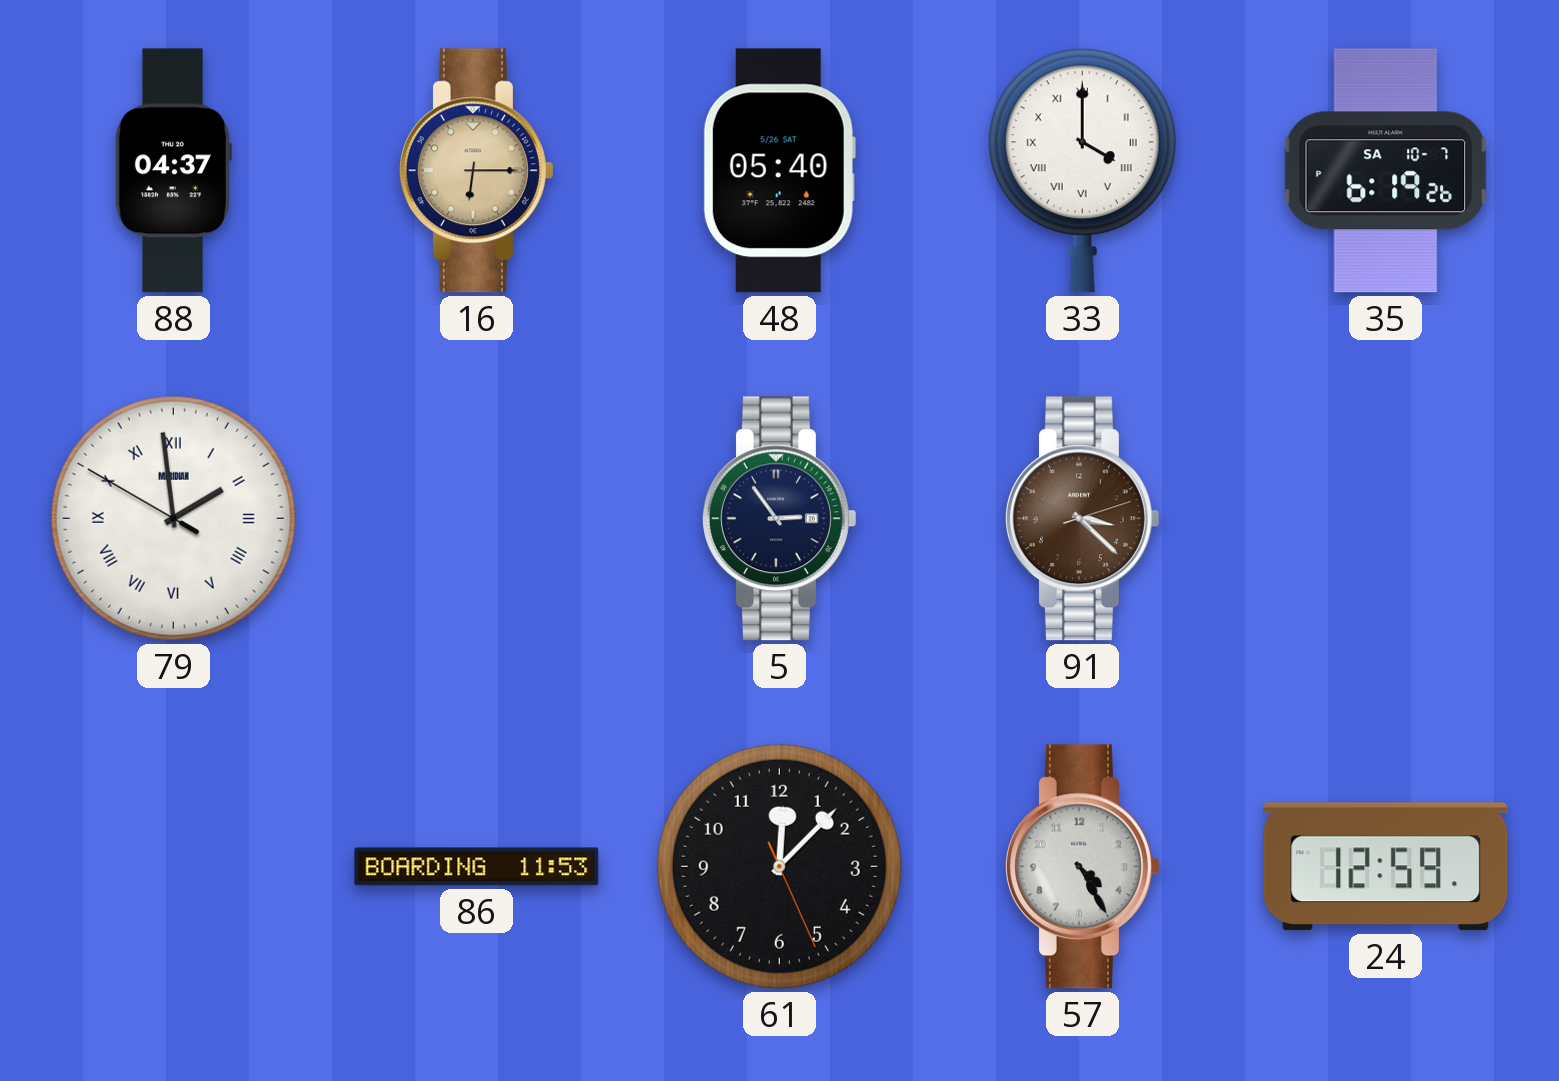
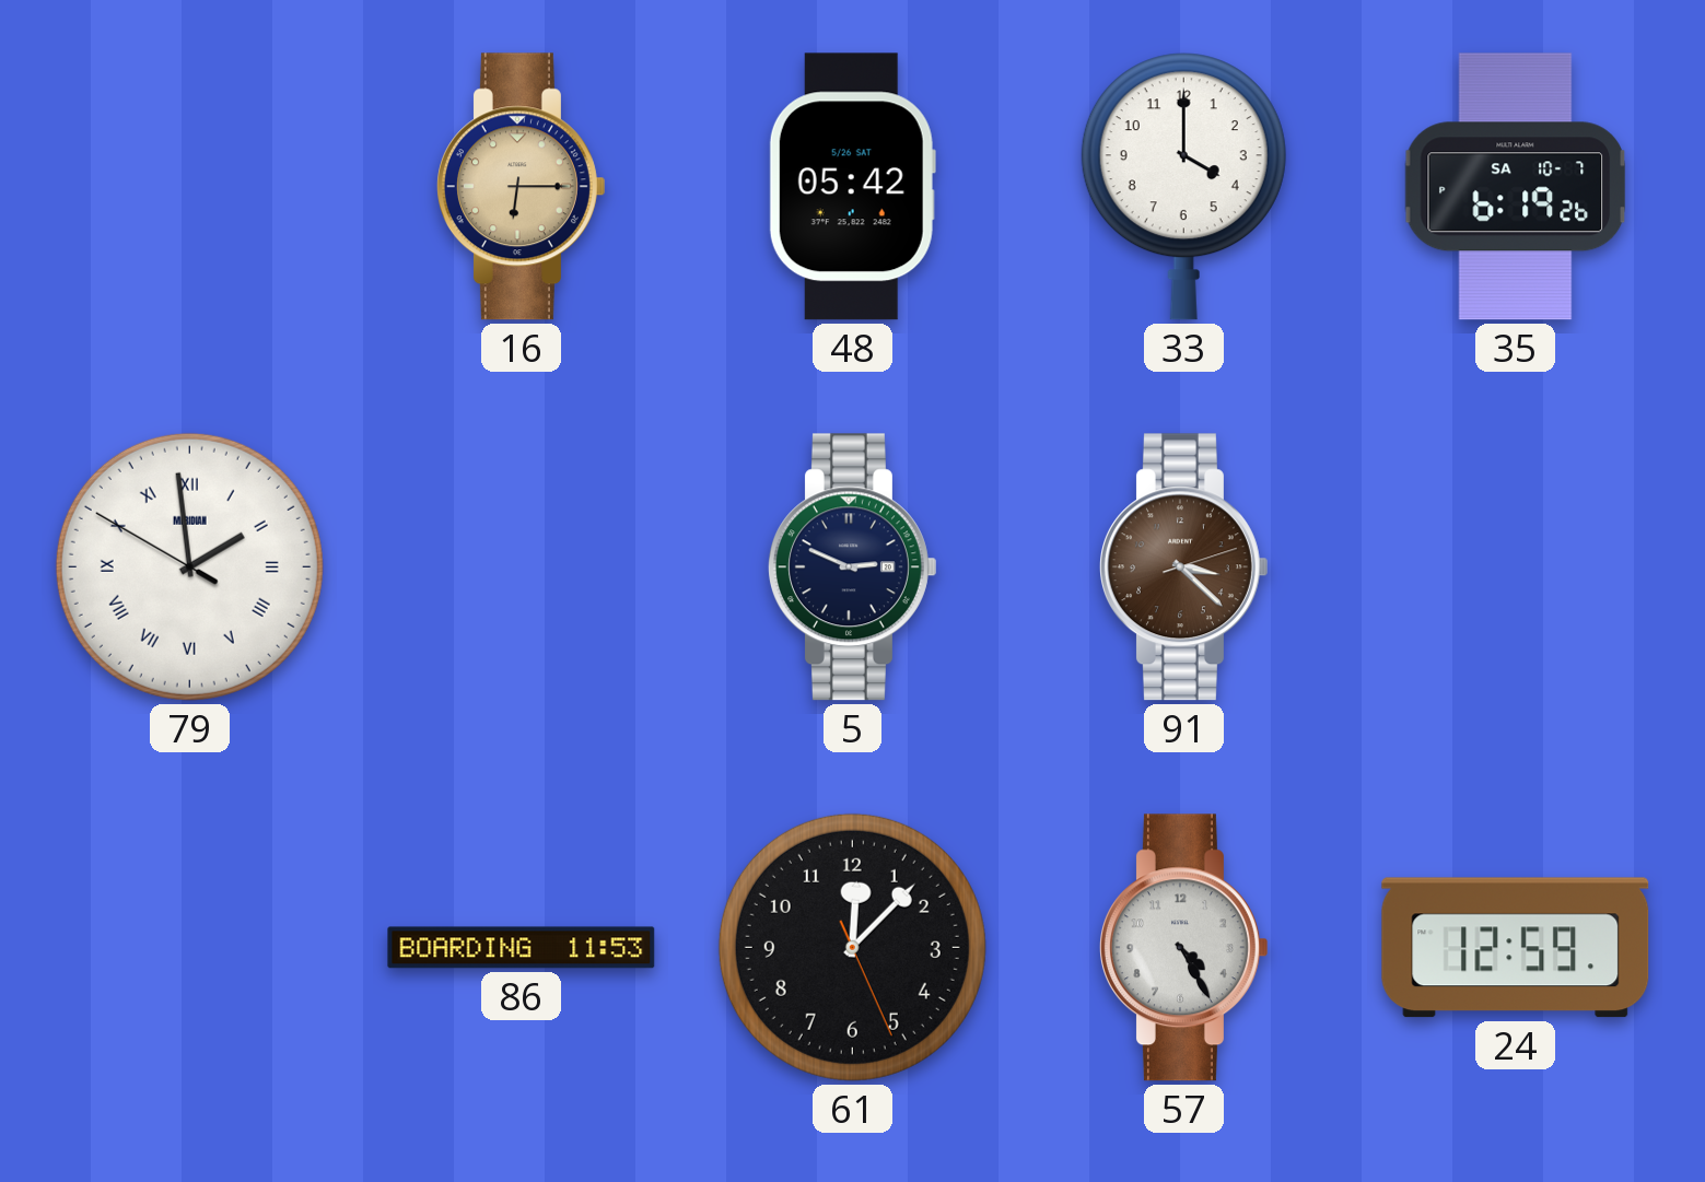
88: 04:37 -> none
48: 05:40 -> 05:42
33 numerals: Roman -> Arabic
5: 2:54 -> 2:49
